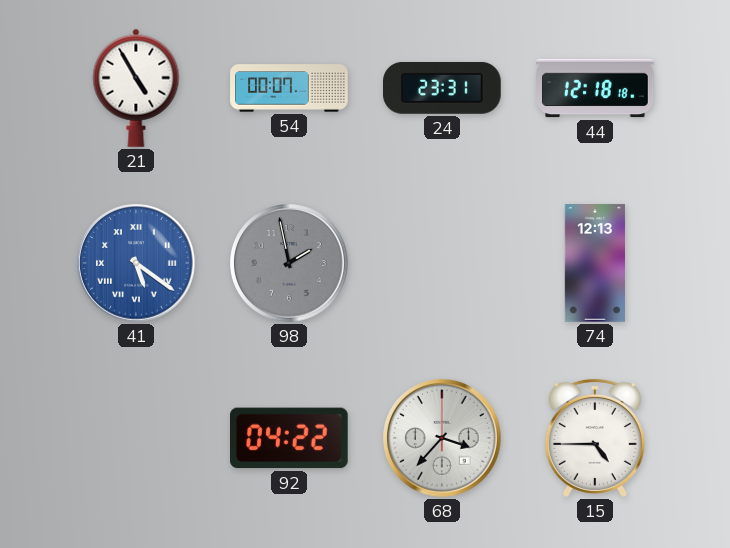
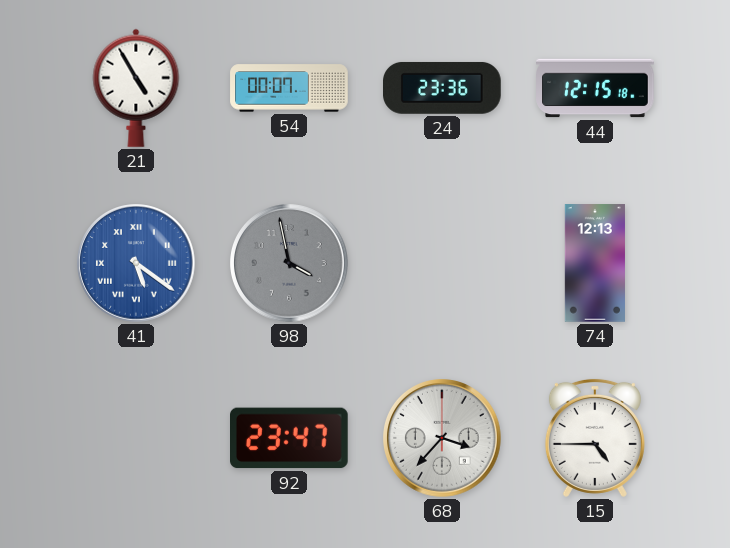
24: 23:31 -> 23:36
44: 12:18 -> 12:15
98: 1:58 -> 3:58
92: 04:22 -> 23:47
